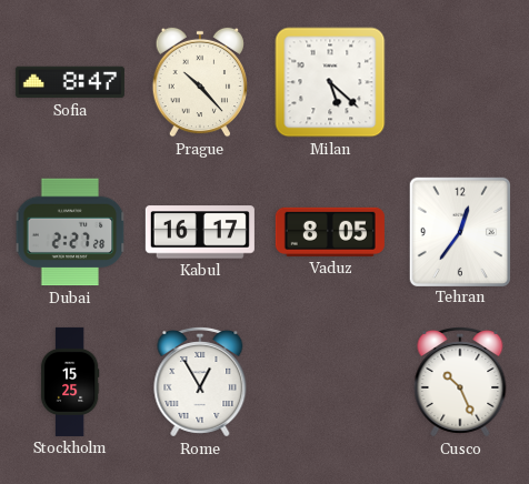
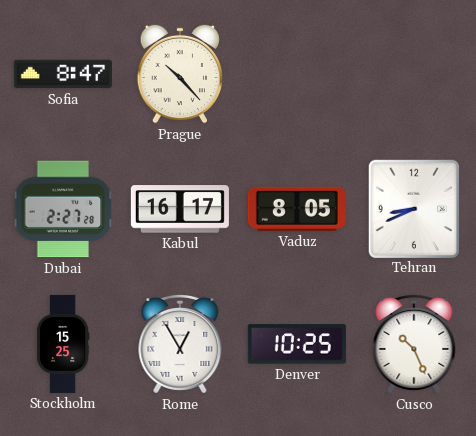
Milan: 5:22 -> none
Tehran: 12:36 -> 8:41
Denver: none -> 10:25
